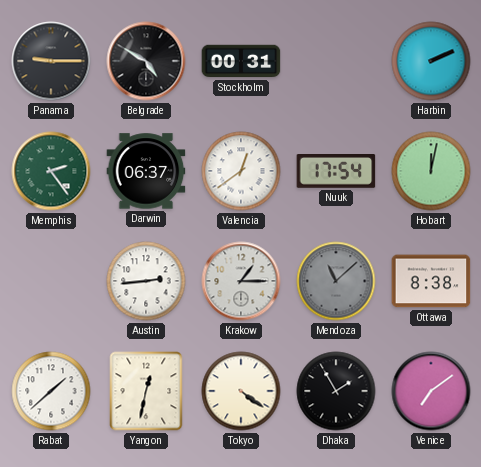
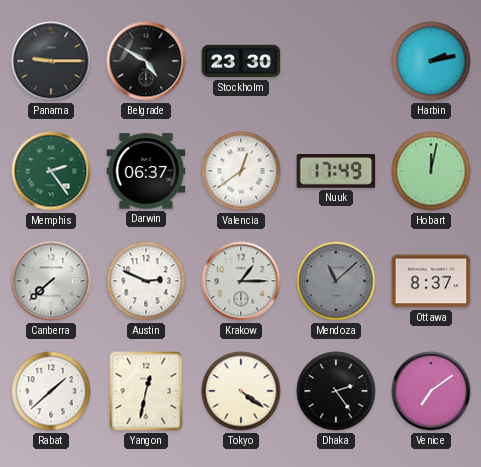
Stockholm: 00:31 -> 23:30
Harbin: 2:11 -> 2:13
Nuuk: 17:54 -> 17:49
Canberra: none -> 7:38
Austin: 2:44 -> 2:49
Ottawa: 8:38 -> 8:37
Dhaka: 1:55 -> 2:24
